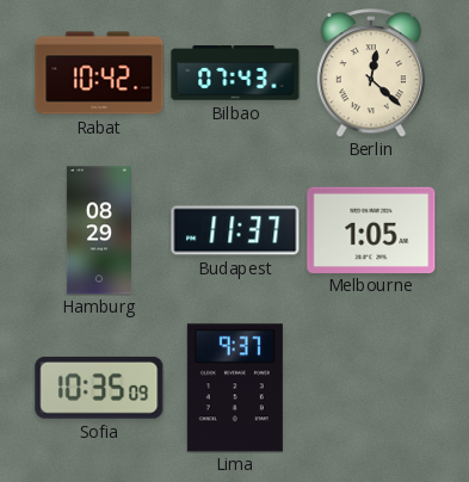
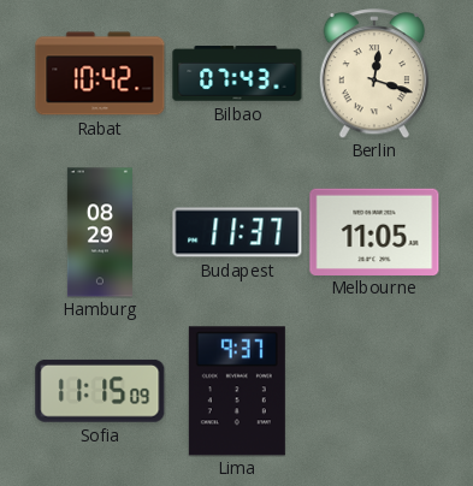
Berlin: 12:22 -> 12:18
Melbourne: 1:05 -> 11:05
Sofia: 10:35 -> 11:15
